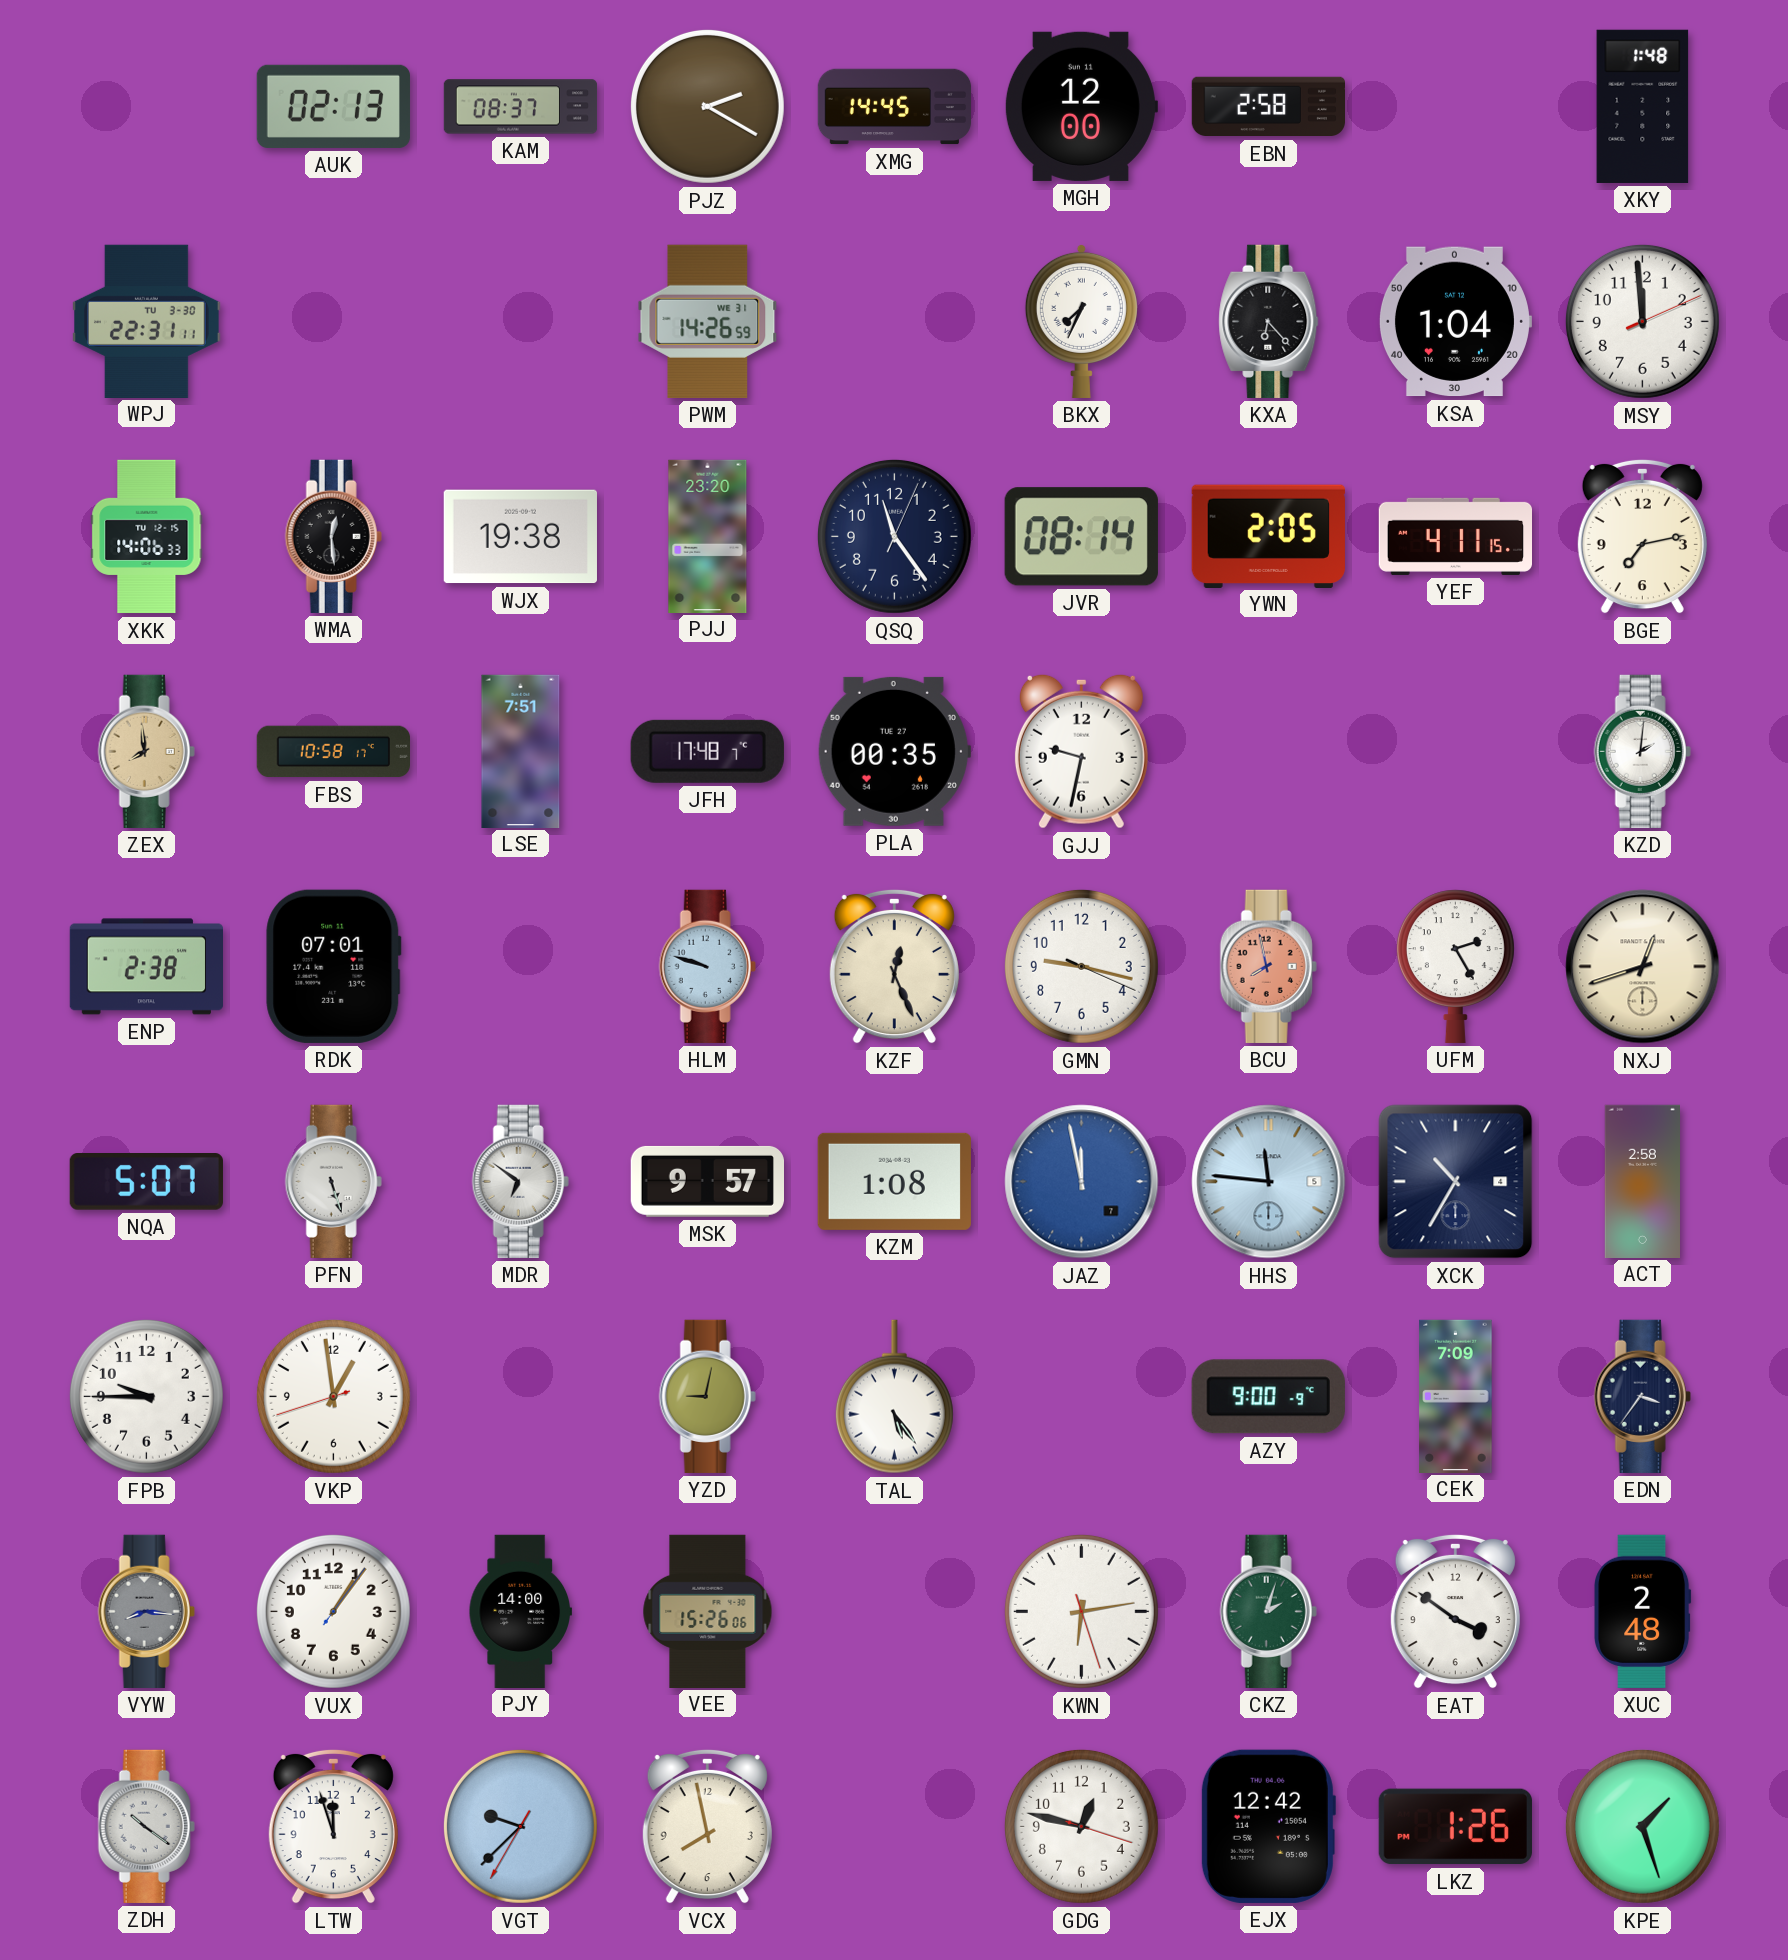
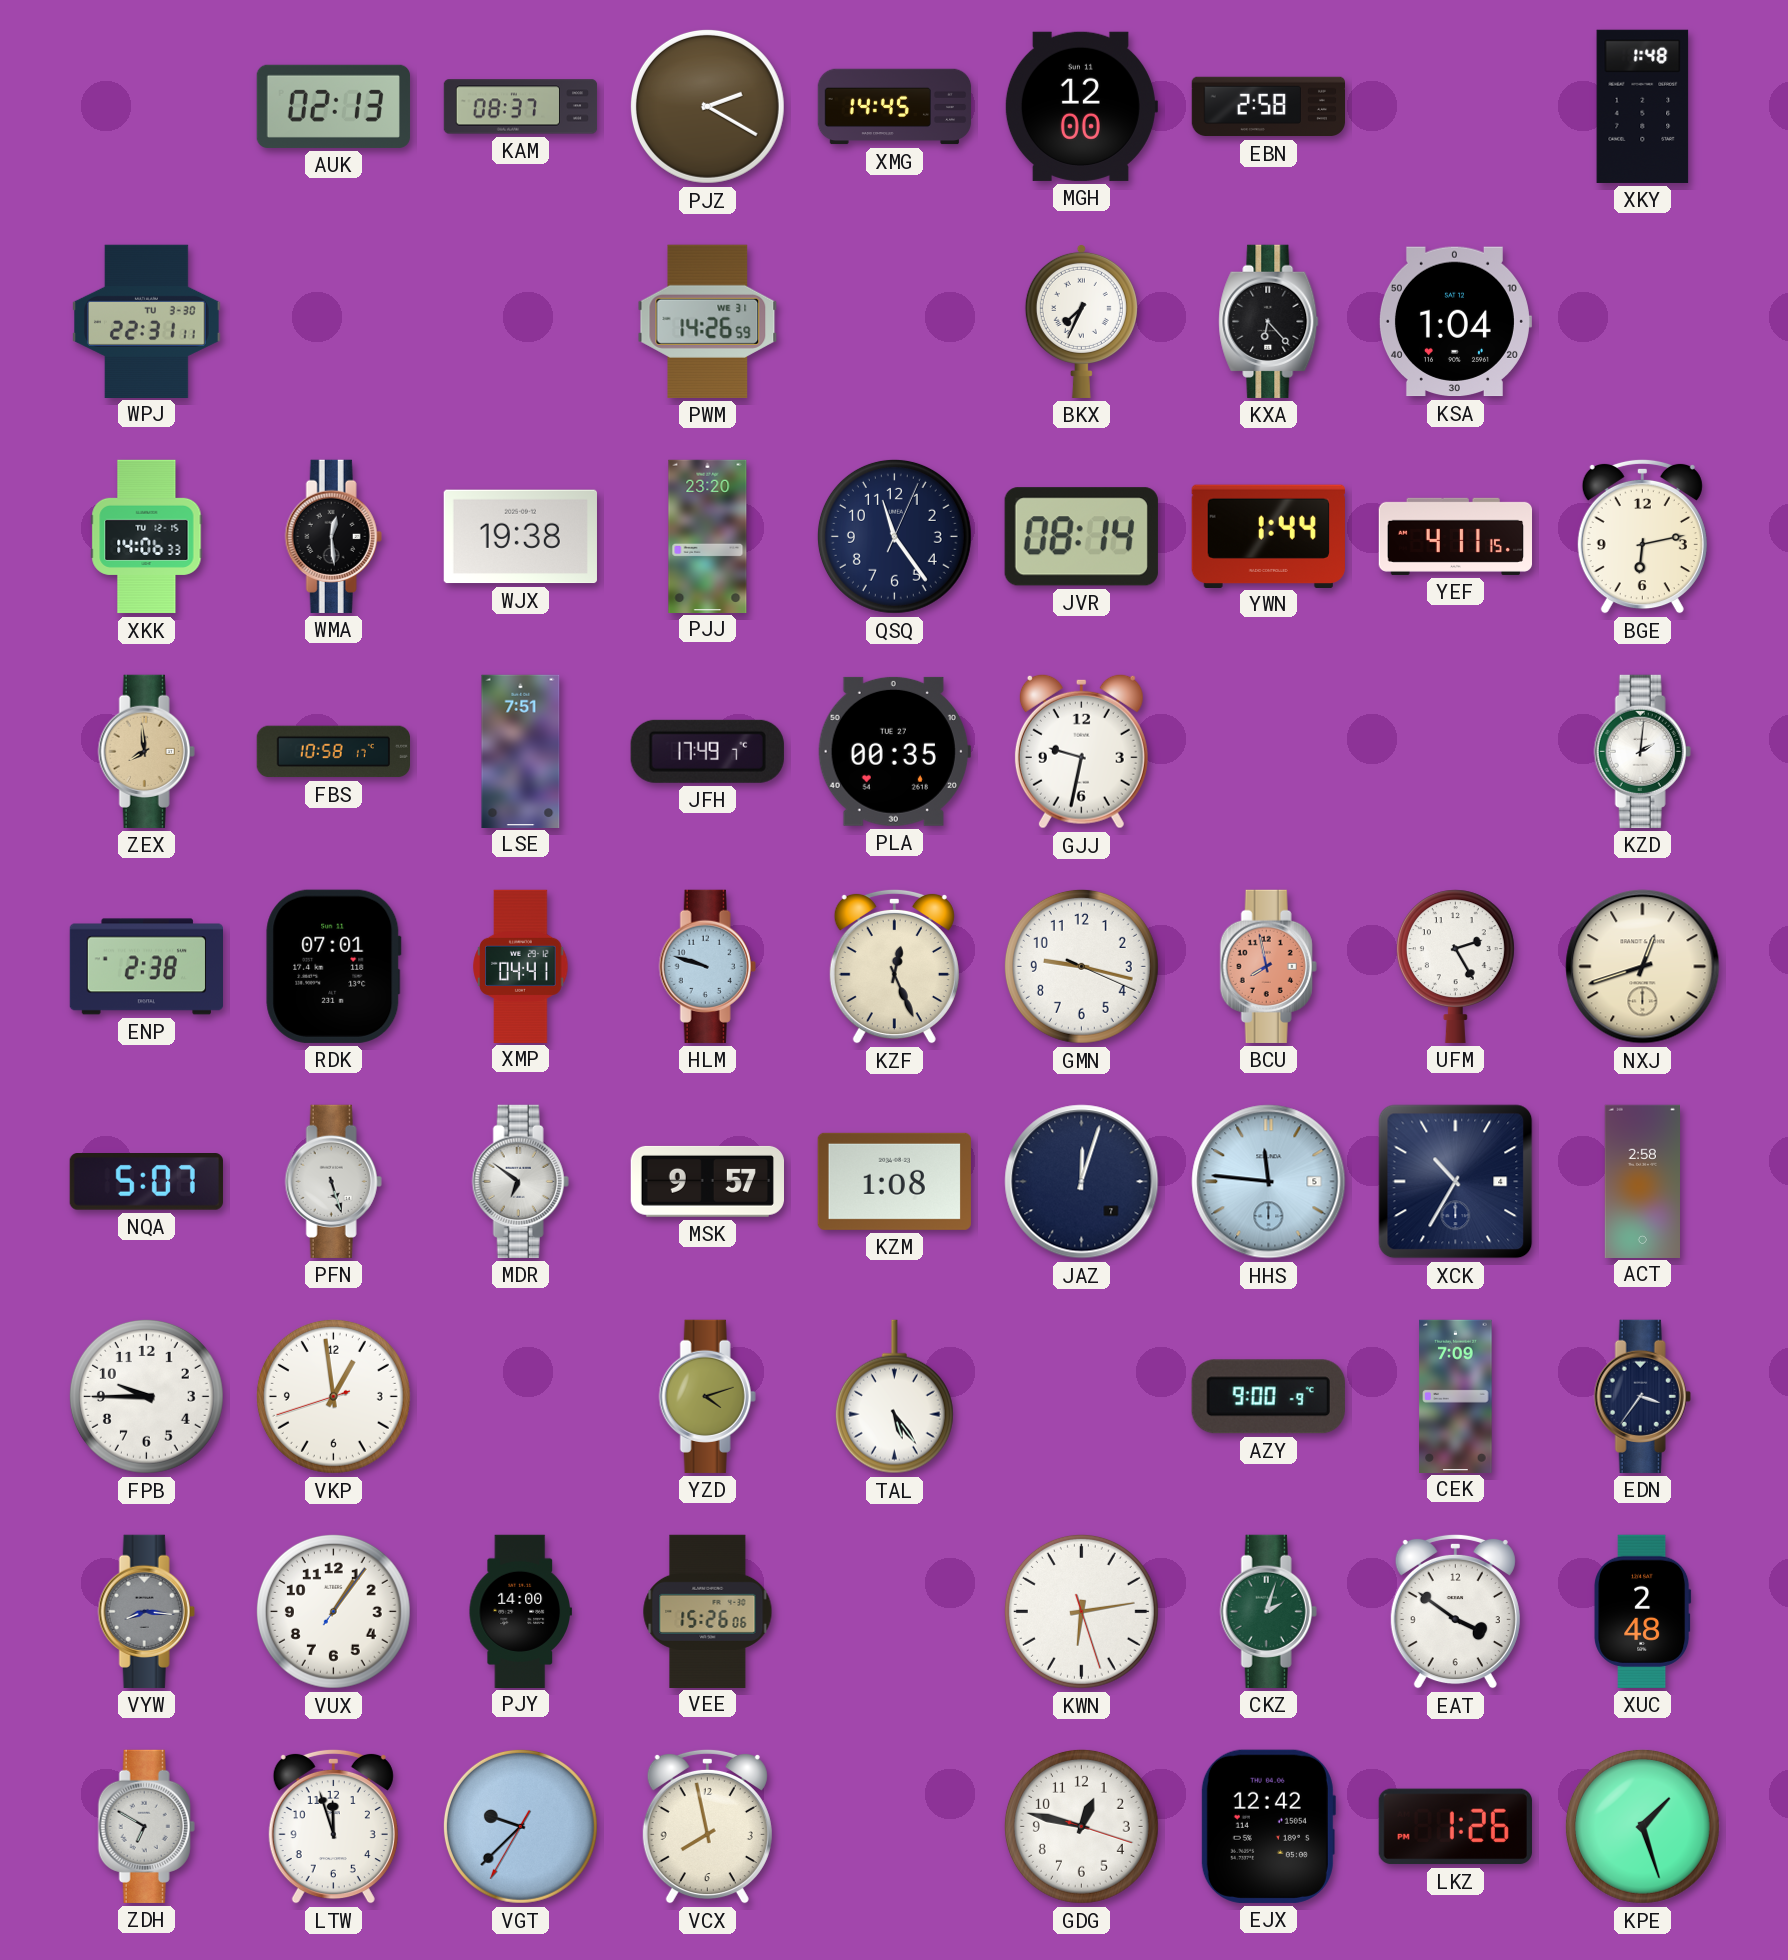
MSY: 11:59 -> none
YWN: 2:05 -> 1:44
BGE: 7:13 -> 6:13
JFH: 17:48 -> 17:49
XMP: none -> 04:41
JAZ: 11:58 -> 12:03
JAZ dial: blue -> navy
YZD: 9:02 -> 4:12
ZDH: 10:21 -> 6:50
